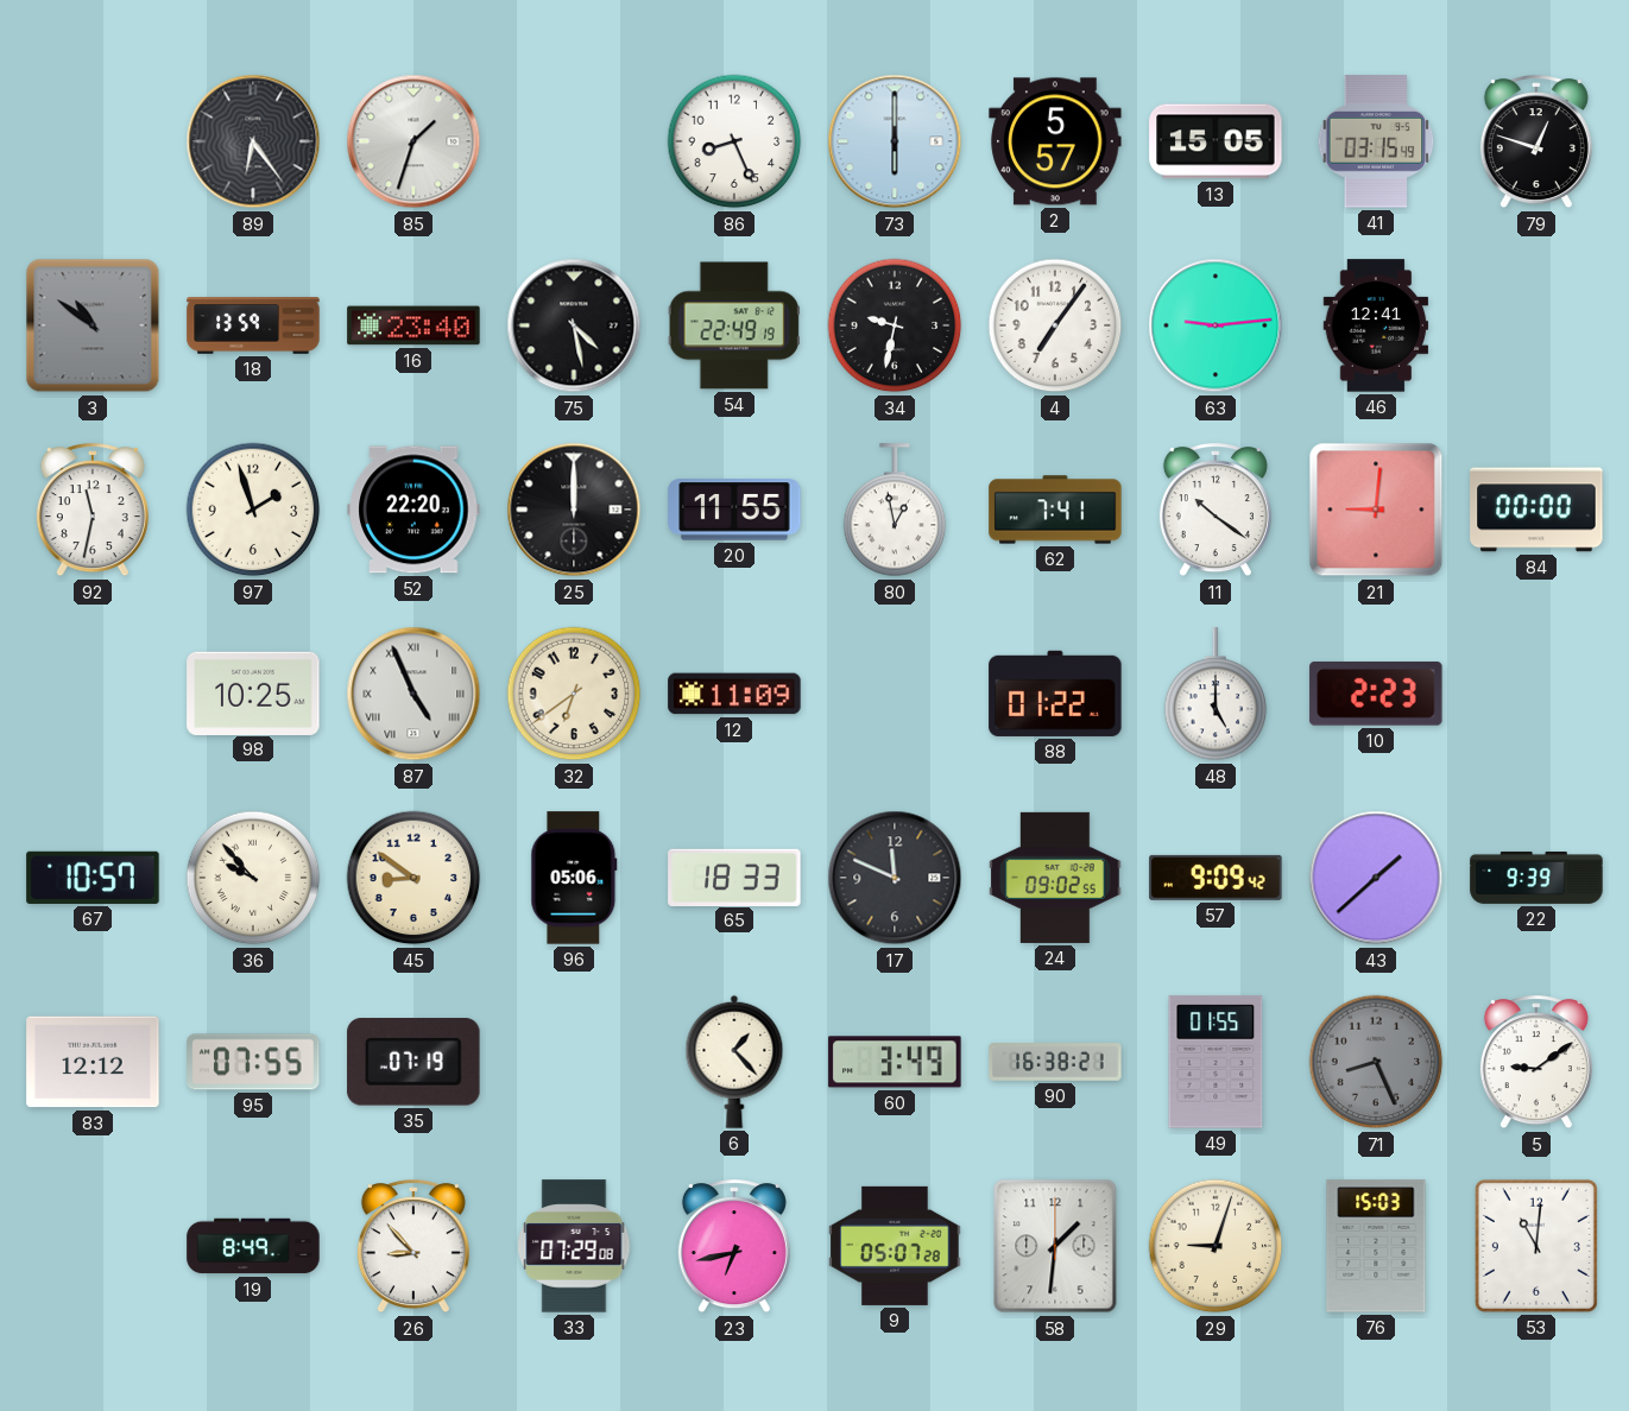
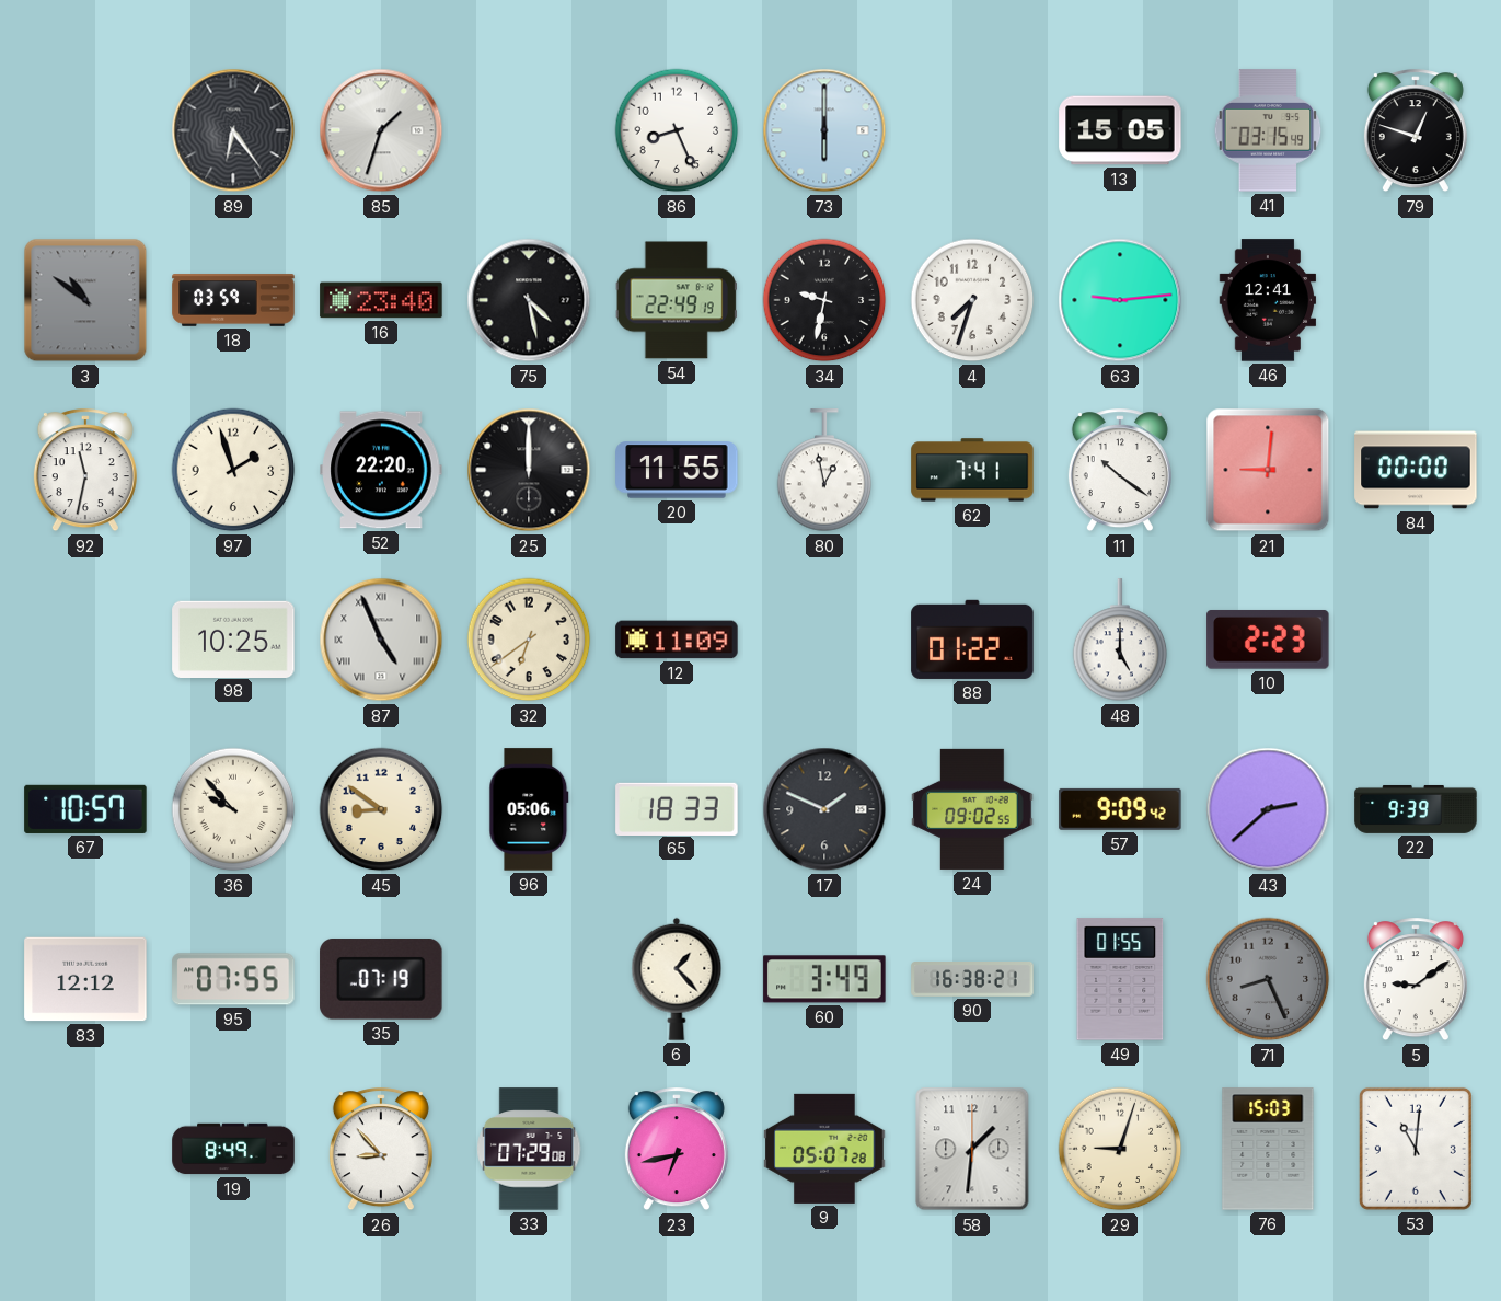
2: 5:57 -> none
18: 13:59 -> 03:59
4: 7:06 -> 7:33
17: 11:49 -> 1:49
43: 1:38 -> 2:38
